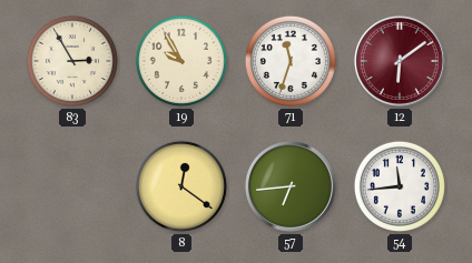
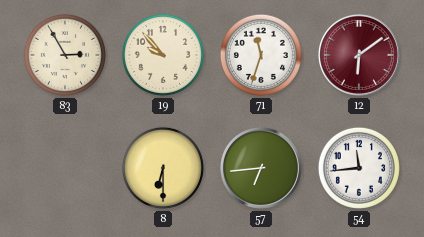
19: 9:55 -> 9:53
8: 12:21 -> 6:30
